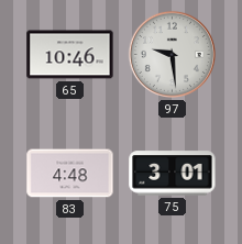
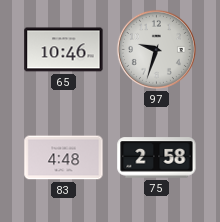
97: 9:29 -> 9:33
75: 3:01 -> 2:58
